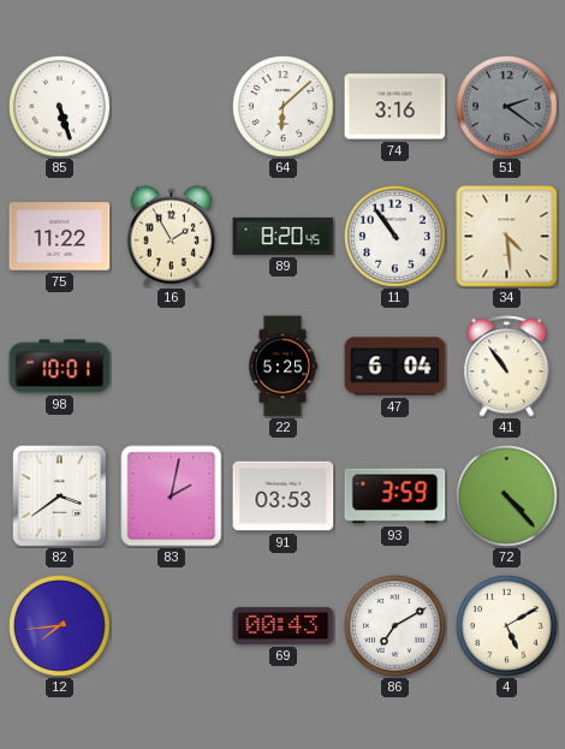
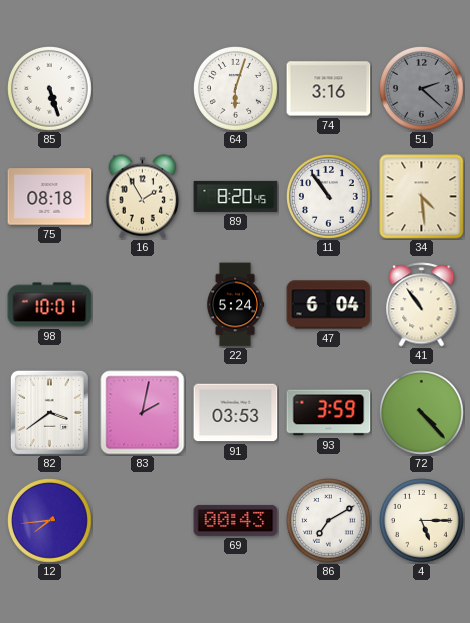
64: 6:08 -> 6:03
51: 2:21 -> 2:22
75: 11:22 -> 08:18
22: 5:25 -> 5:24
4: 5:10 -> 5:15
